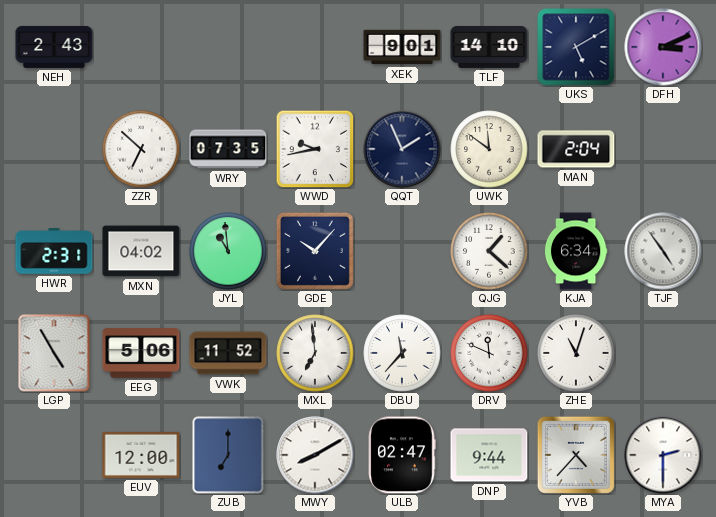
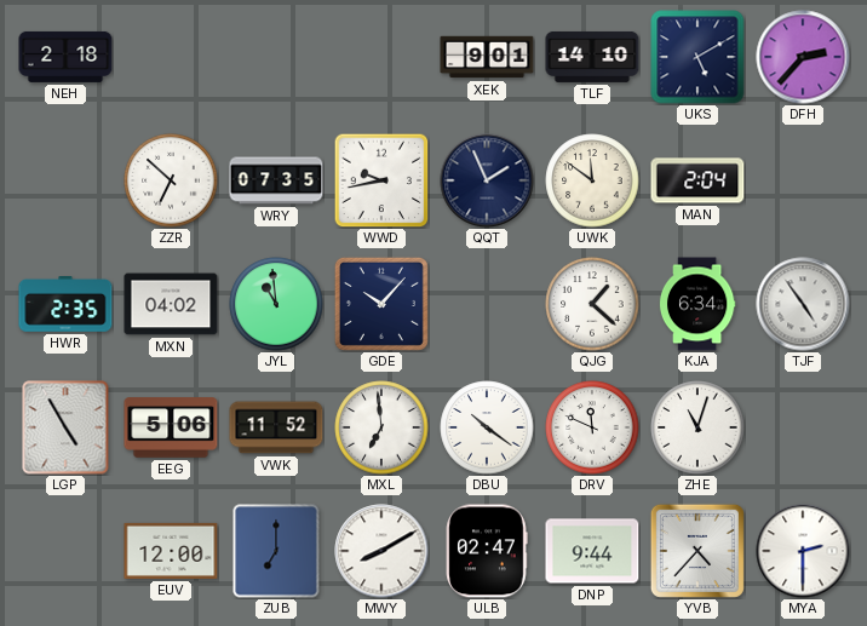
NEH: 2:43 -> 2:18
DFH: 3:11 -> 2:37
HWR: 2:31 -> 2:35
DBU: 11:37 -> 10:21
